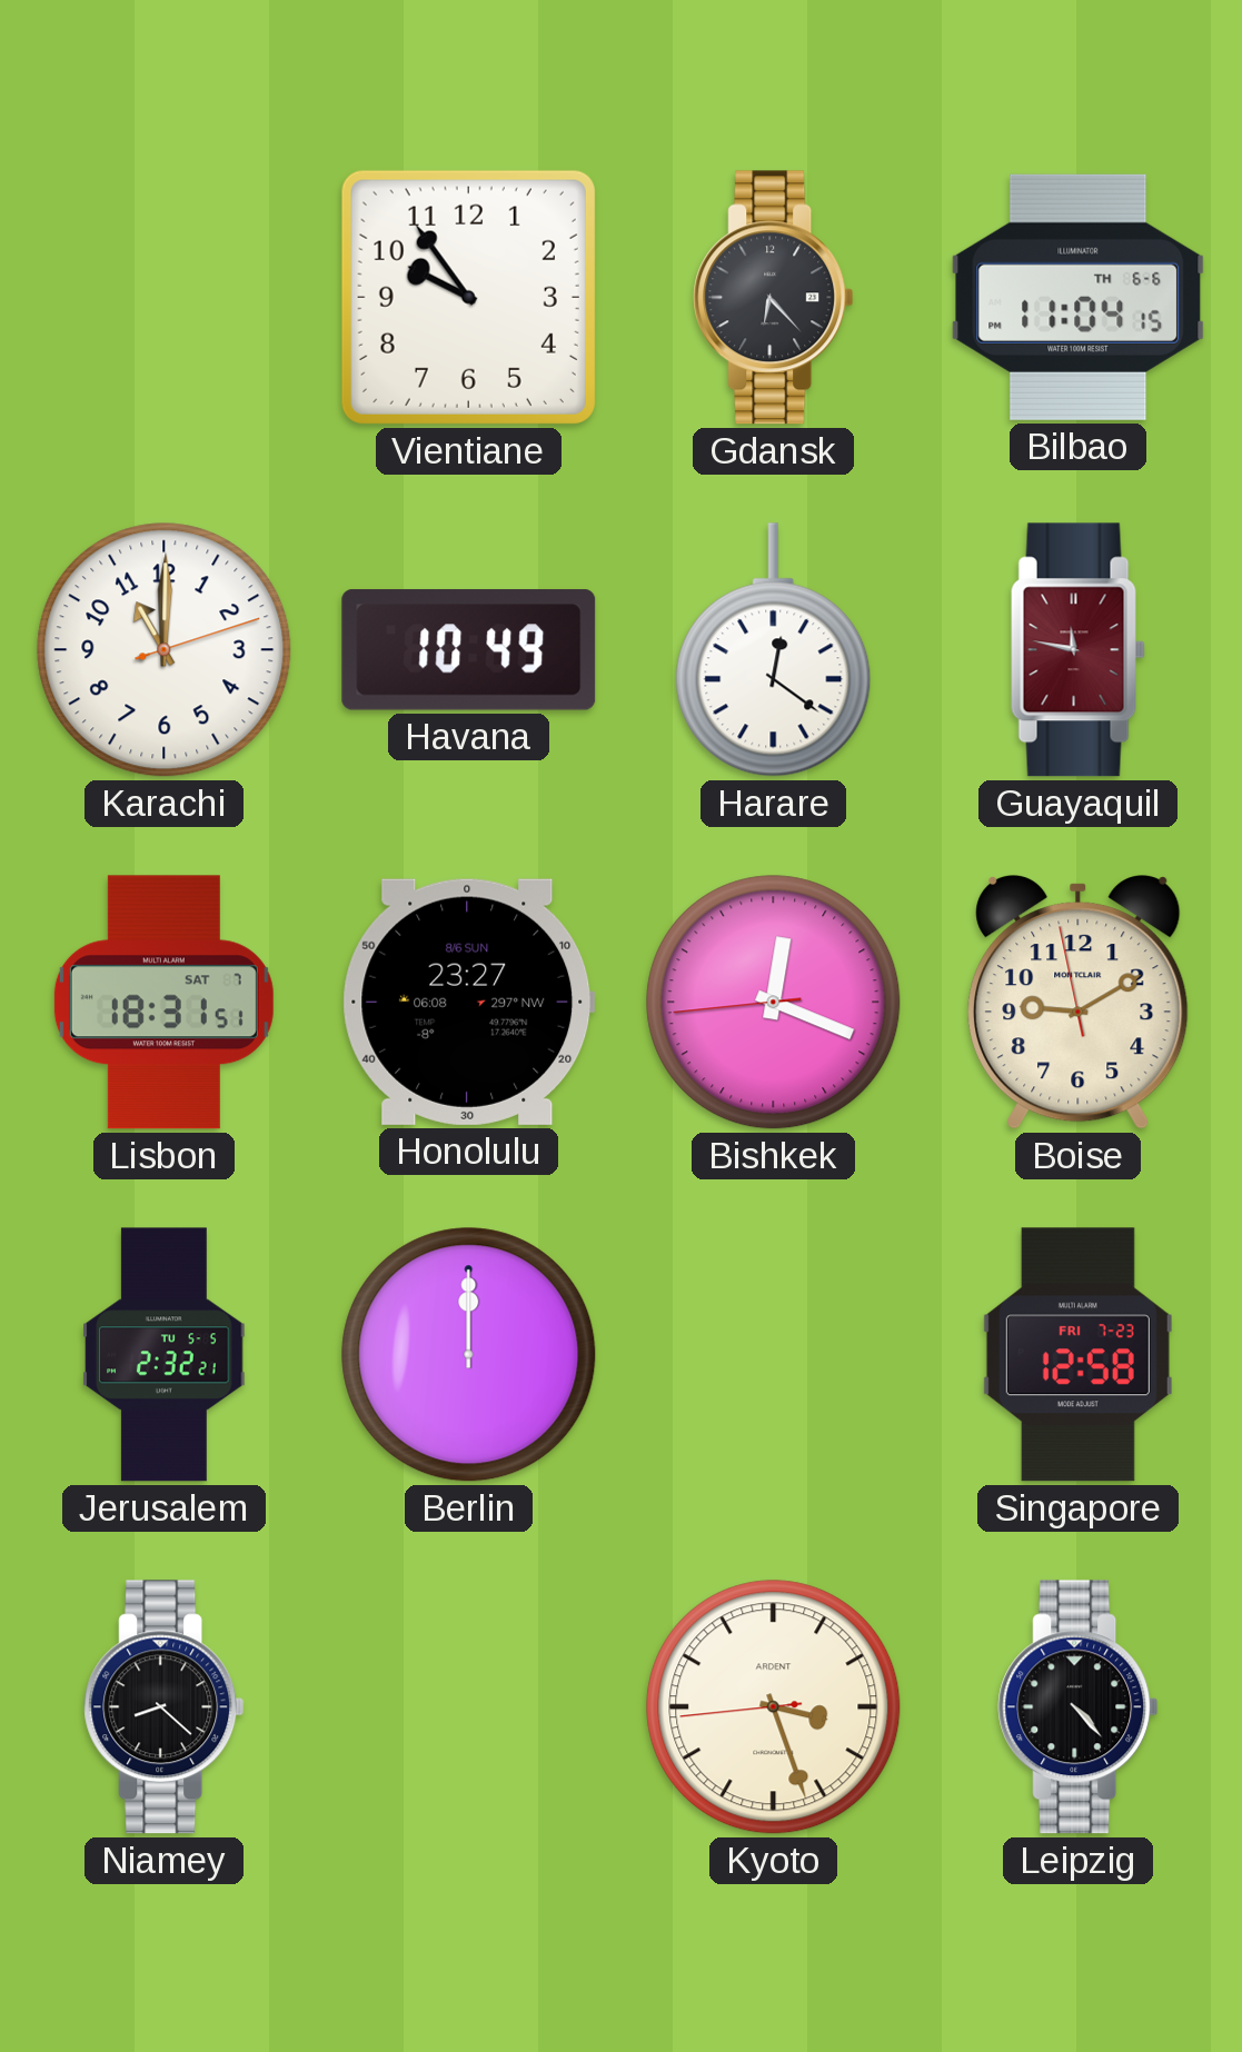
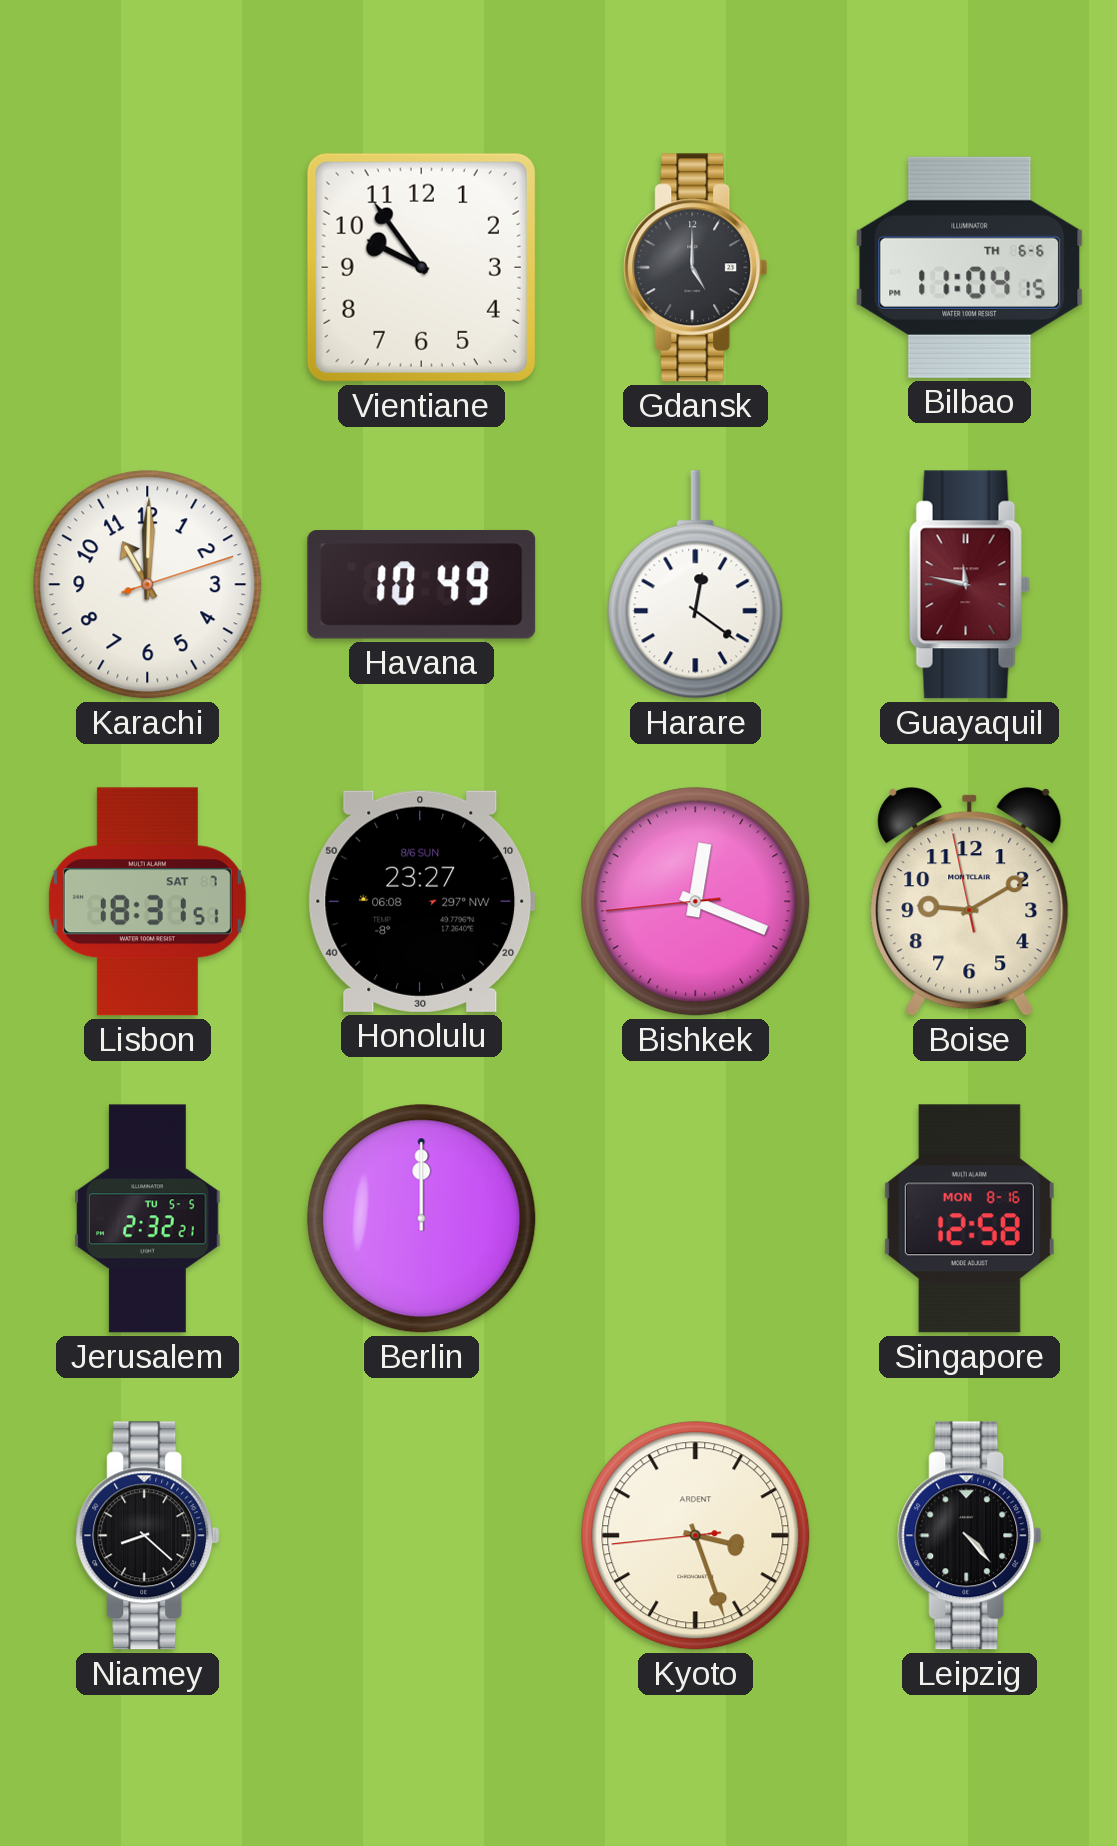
Gdansk: 6:23 -> 5:00
Singapore date: FRI 7-23 -> MON 8-16
